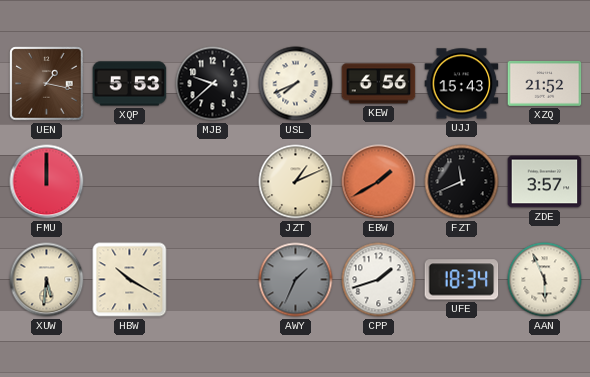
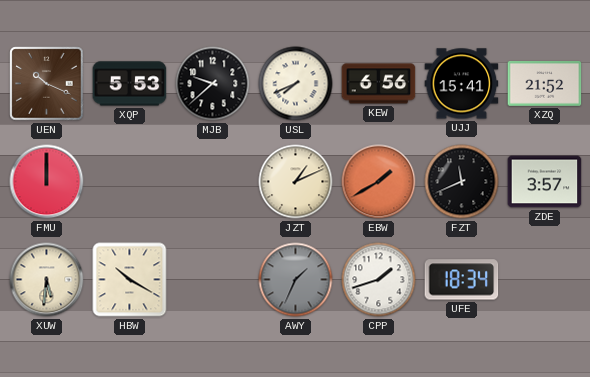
UEN: 1:17 -> 10:19
UJJ: 15:43 -> 15:41
AAN: 5:56 -> none
